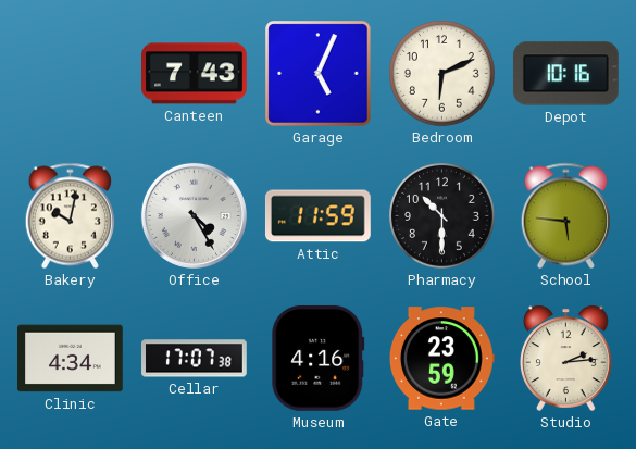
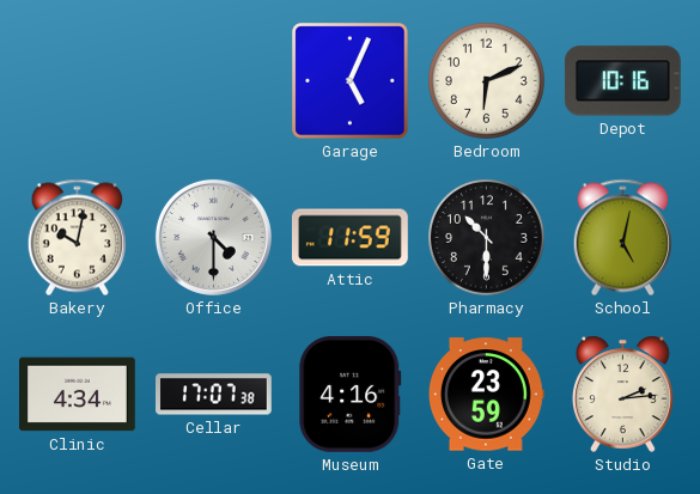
Canteen: 7:43 -> none
Office: 4:25 -> 4:30
School: 5:46 -> 5:02
